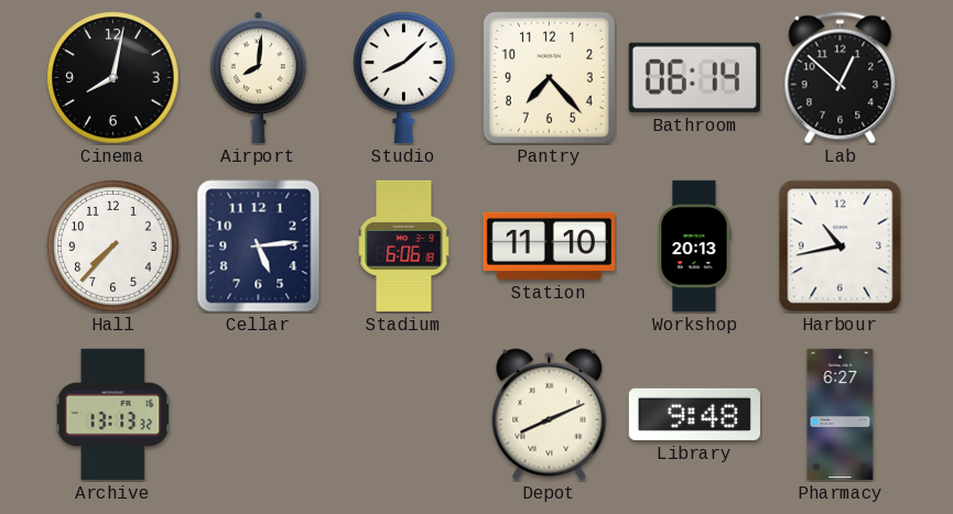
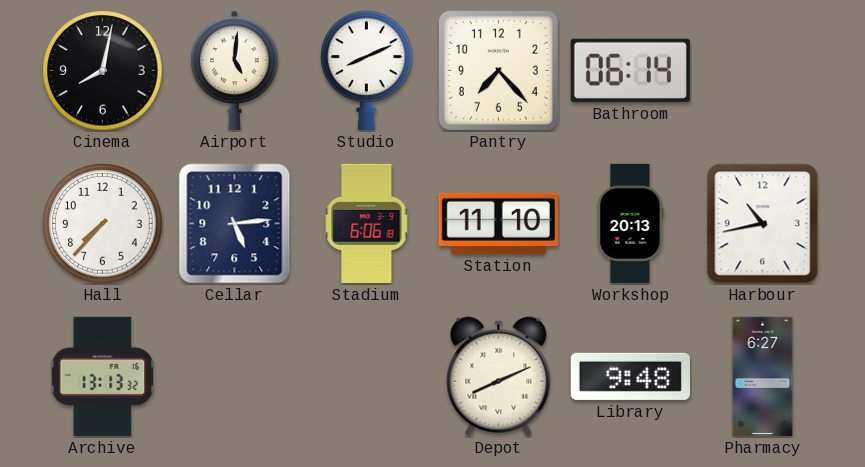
Airport: 8:01 -> 5:01
Studio: 8:08 -> 8:11
Lab: 12:52 -> none
